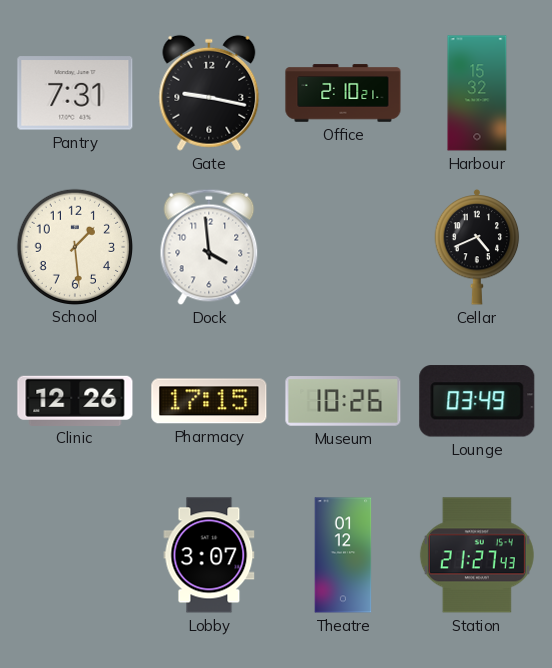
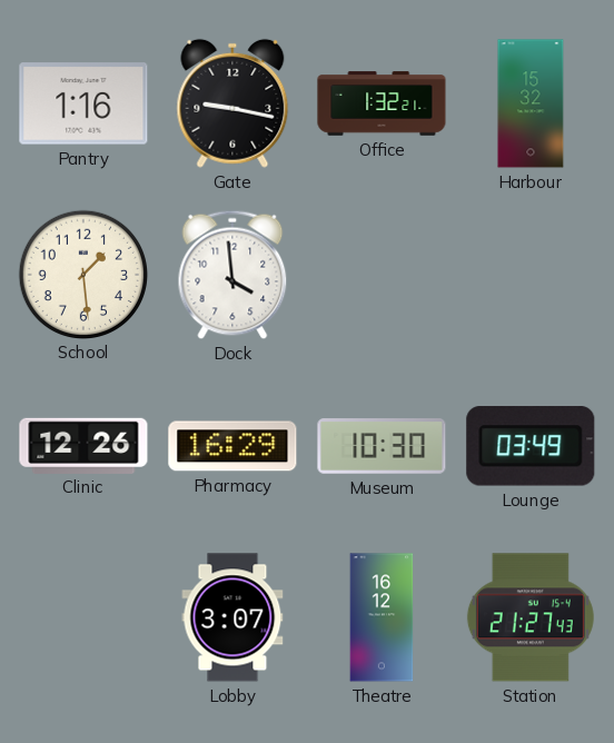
Pantry: 7:31 -> 1:16
Office: 2:10 -> 1:32
Cellar: 4:41 -> none
Pharmacy: 17:15 -> 16:29
Museum: 10:26 -> 10:30
Theatre: 01:12 -> 16:12
